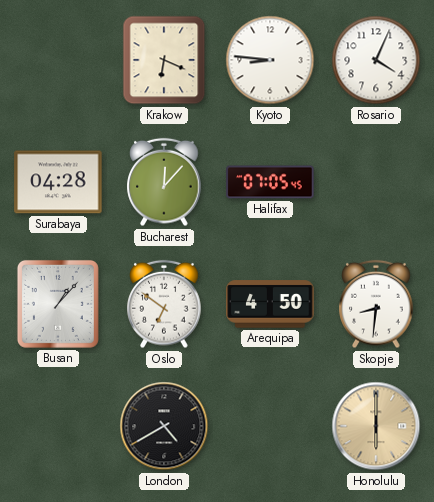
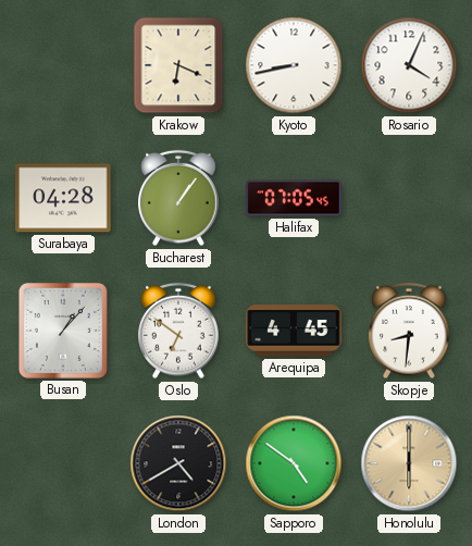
Kyoto: 8:46 -> 8:43
Bucharest: 12:07 -> 1:06
Arequipa: 4:50 -> 4:45
Sapporo: none -> 4:51
